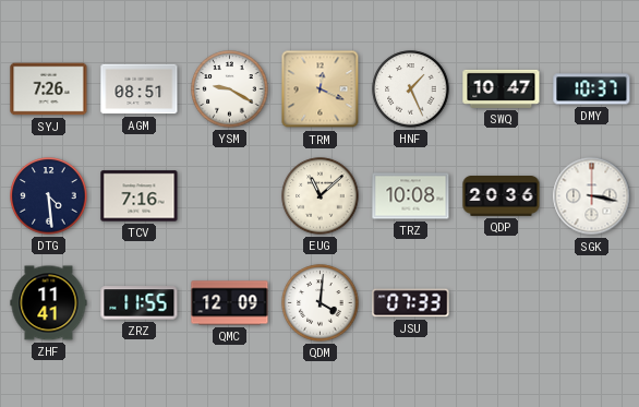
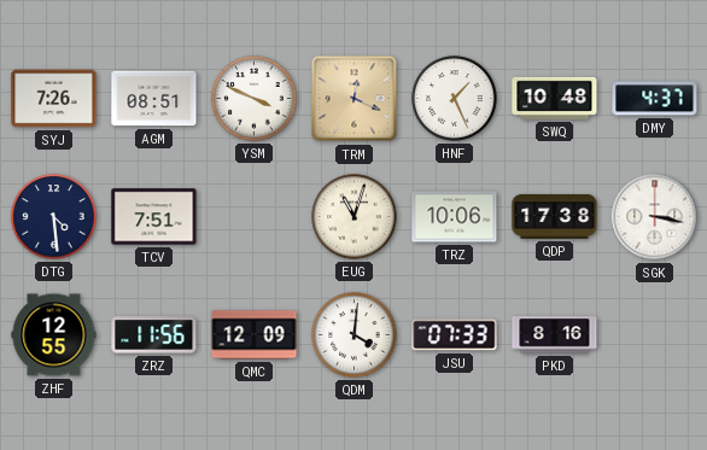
YSM: 9:20 -> 3:49
SWQ: 10:47 -> 10:48
DMY: 10:37 -> 4:37
TCV: 7:16 -> 7:51
EUG: 11:08 -> 11:03
TRZ: 10:08 -> 10:06
QDP: 20:36 -> 17:38
ZHF: 11:41 -> 12:55
ZRZ: 11:55 -> 11:56
PKD: none -> 8:16
